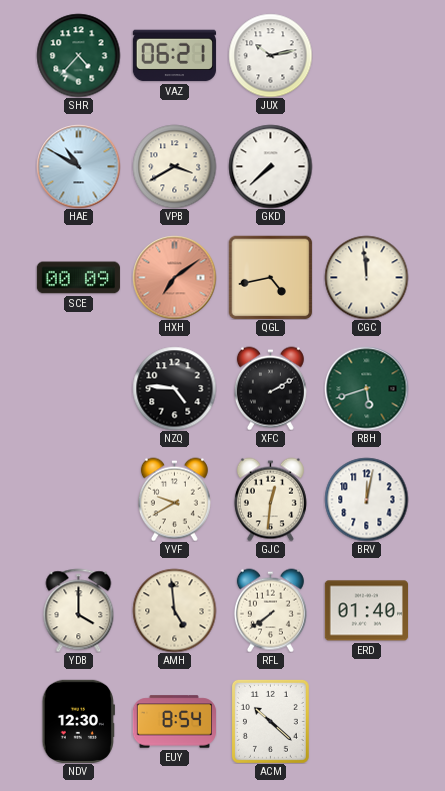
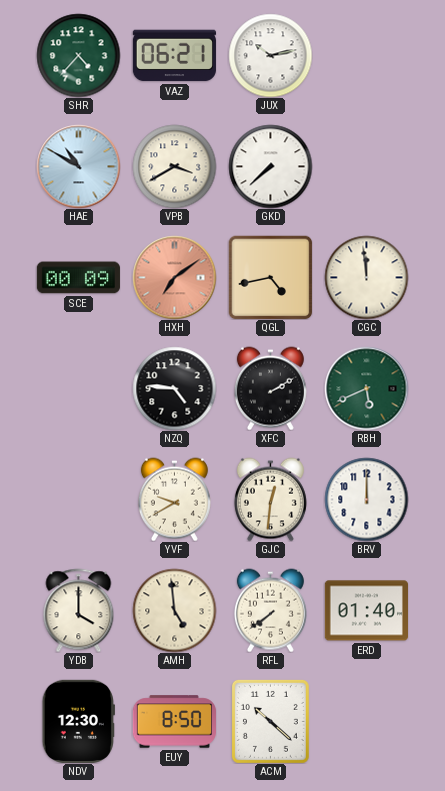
RBH: 5:42 -> 5:41
BRV: 12:02 -> 12:00
EUY: 8:54 -> 8:50
